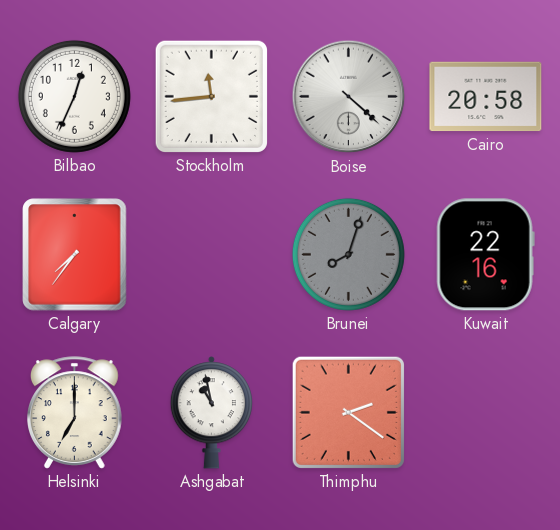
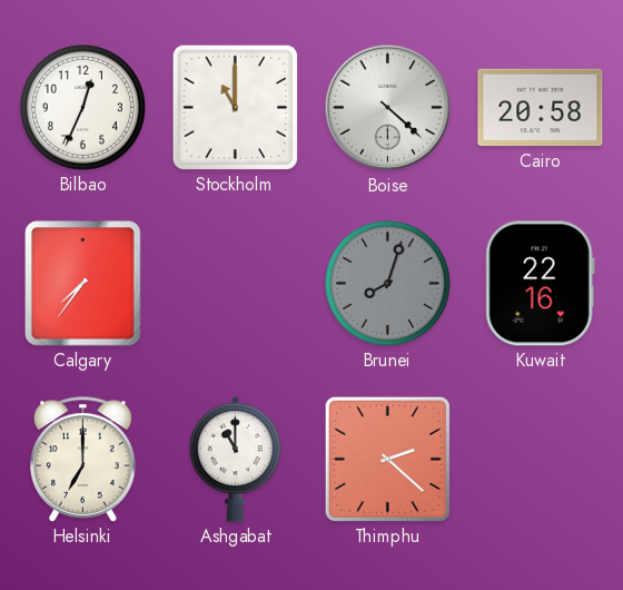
Stockholm: 11:44 -> 11:00
Ashgabat: 10:58 -> 11:00
Thimphu: 2:21 -> 2:22
